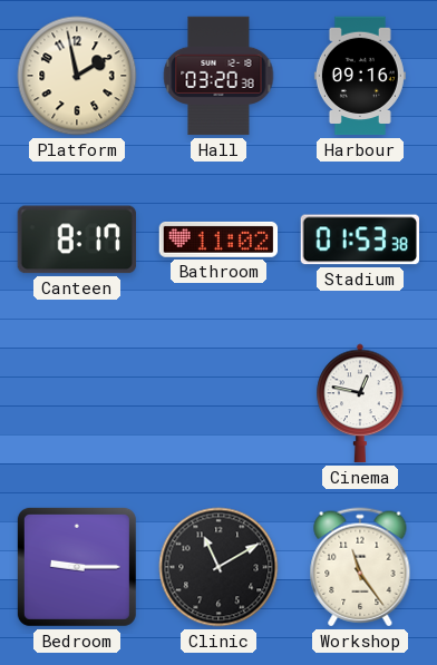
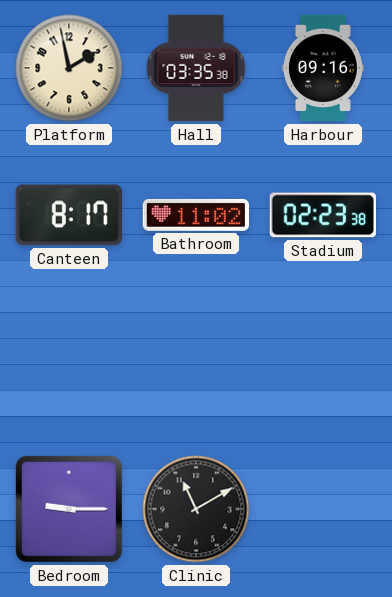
Hall: 03:20 -> 03:35
Stadium: 01:53 -> 02:23
Cinema: 12:47 -> none
Workshop: 11:24 -> none
